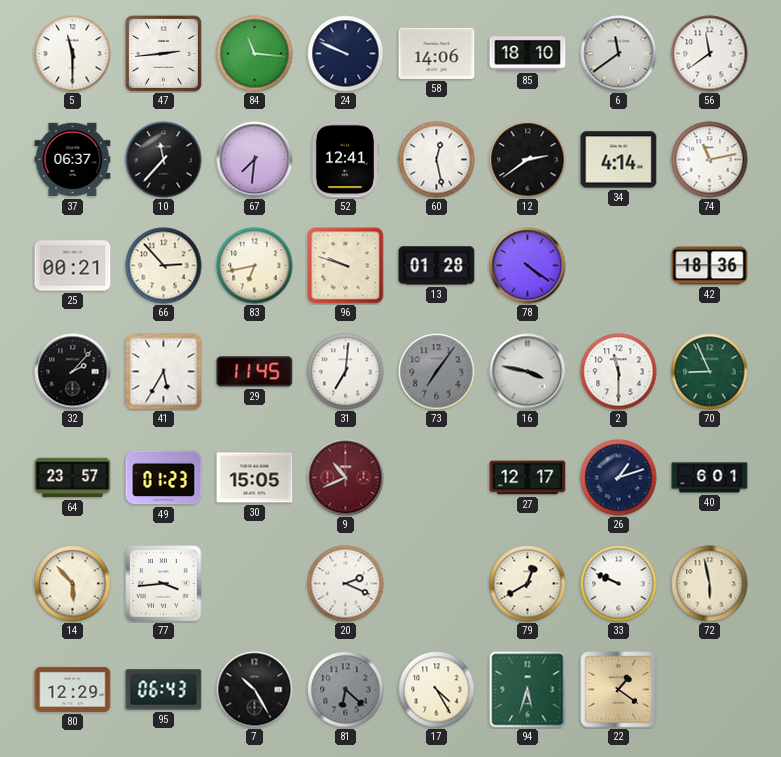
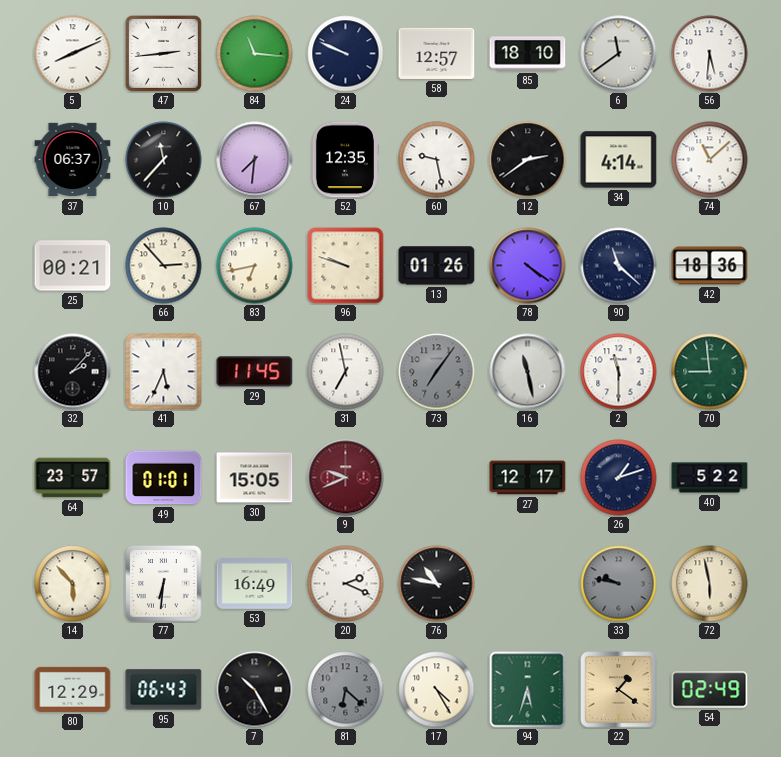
5: 11:30 -> 8:11
58: 14:06 -> 12:57
56: 11:39 -> 5:31
52: 12:41 -> 12:35
60: 12:28 -> 9:28
74: 11:13 -> 11:08
13: 01:28 -> 01:26
90: none -> 11:22
41: 5:35 -> 5:34
31: 7:01 -> 6:58
16: 3:47 -> 11:28
70: 8:56 -> 8:59
49: 01:23 -> 01:01
9: 10:41 -> 9:41
40: 6:01 -> 5:22
77: 3:44 -> 6:31
53: none -> 16:49
76: none -> 10:47
79: 12:40 -> none
33: 9:49 -> 9:47
33 dial: white -> grey
54: none -> 02:49
